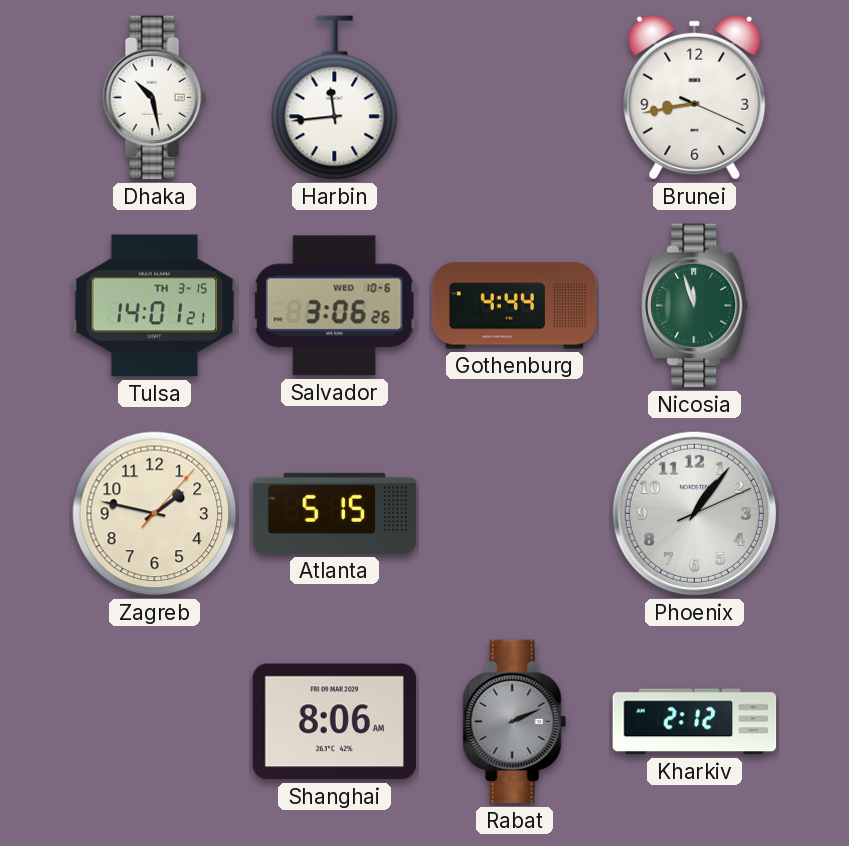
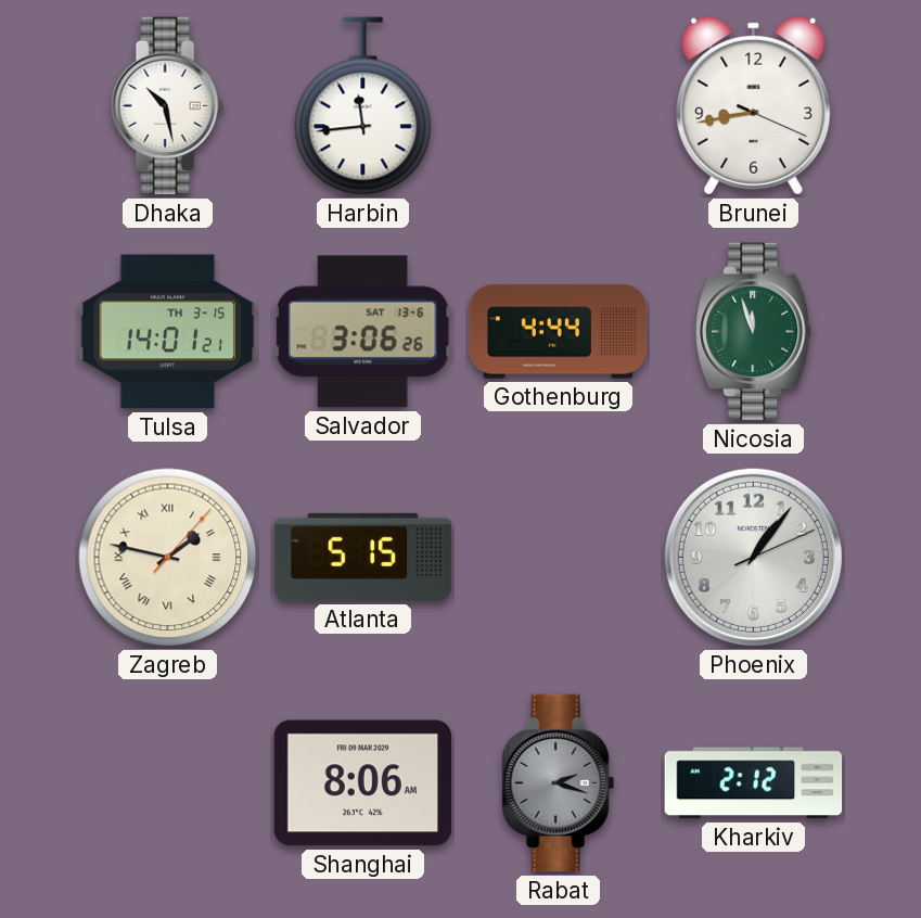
Salvador date: WED 10-6 -> SAT 13-6
Zagreb numerals: Arabic -> Roman
Rabat: 2:11 -> 2:18
